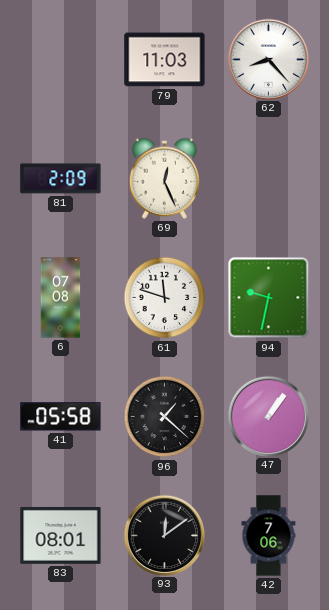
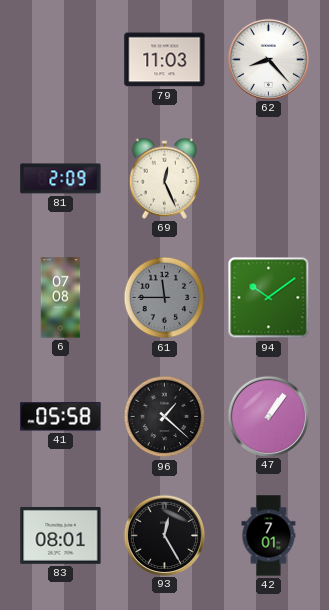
61: 11:48 -> 11:45
61 dial: white -> grey
94: 9:32 -> 10:09
93: 12:09 -> 12:25
42: 7:06 -> 7:01
